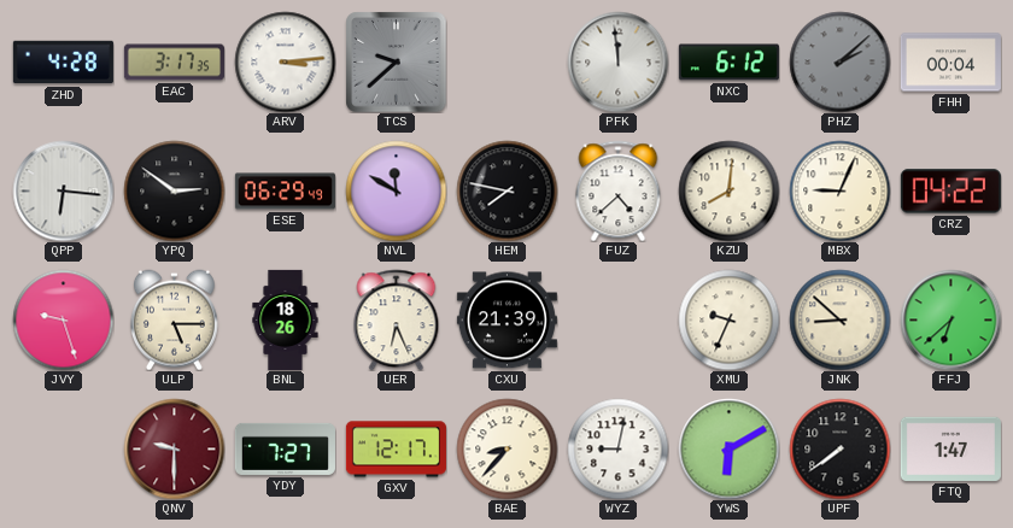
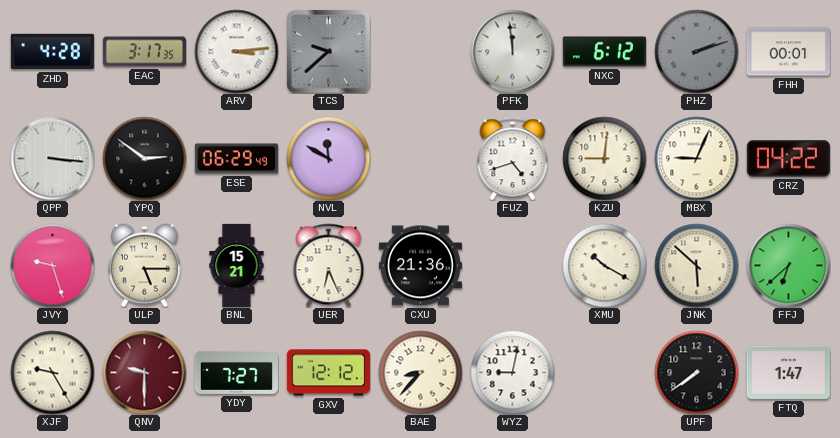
PHZ: 2:08 -> 2:12
FHH: 00:04 -> 00:01
QPP: 6:16 -> 3:16
HEM: 7:47 -> none
FUZ: 4:38 -> 4:42
KZU: 8:01 -> 9:01
BNL: 18:26 -> 15:21
CXU: 21:39 -> 21:36
XMU: 9:34 -> 10:20
JNK: 8:52 -> 5:52
XJF: none -> 9:25
GXV: 12:17 -> 12:12
YWS: 6:10 -> none
